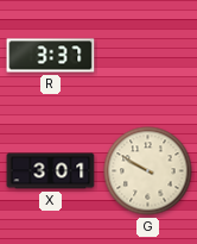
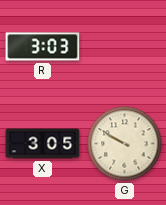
R: 3:37 -> 3:03
X: 3:01 -> 3:05
